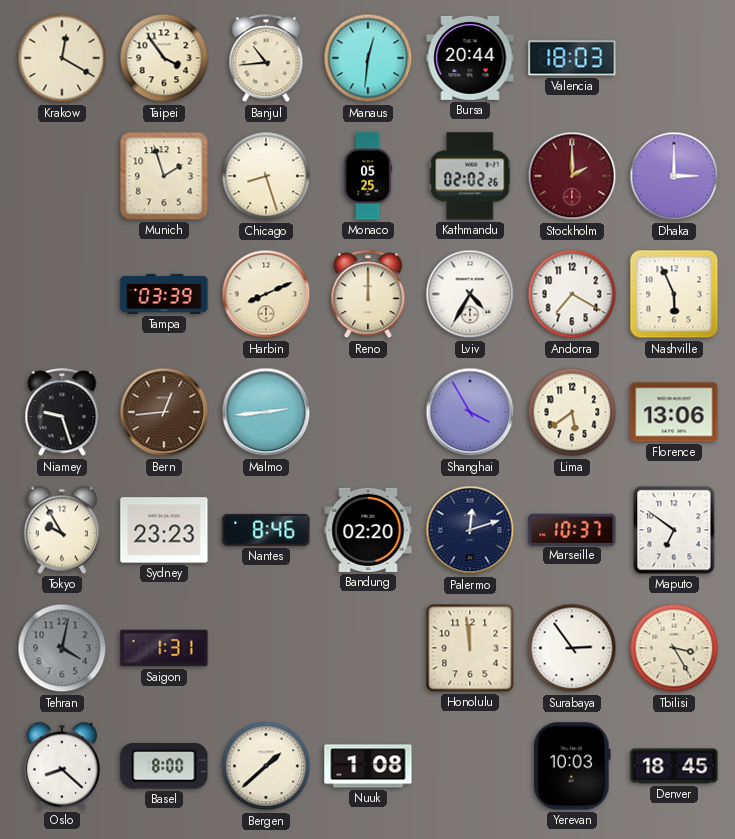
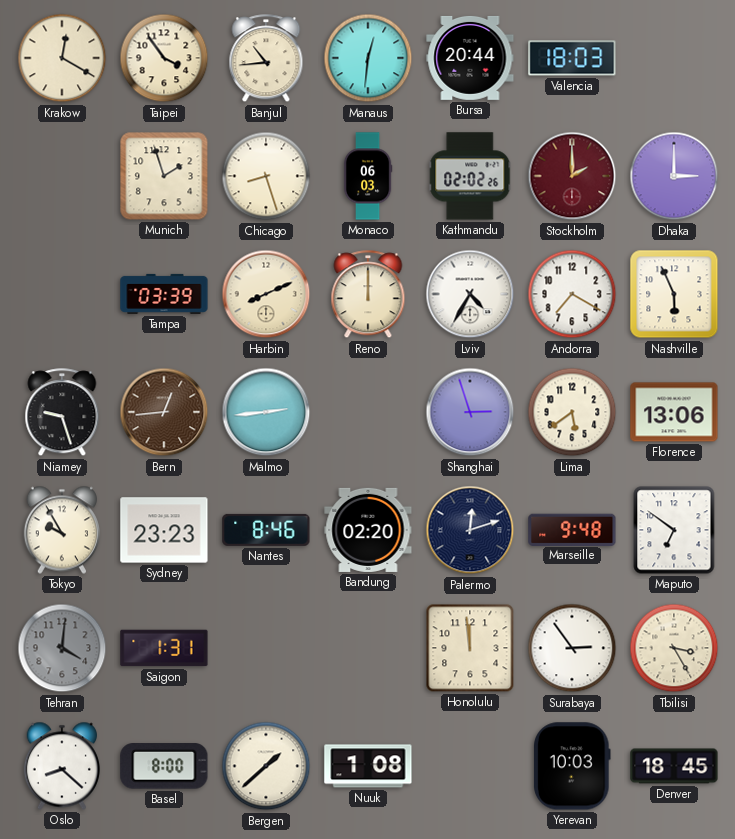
Monaco: 05:25 -> 06:03
Shanghai: 3:55 -> 2:57
Marseille: 10:37 -> 9:48
Tehran: 4:02 -> 4:01
